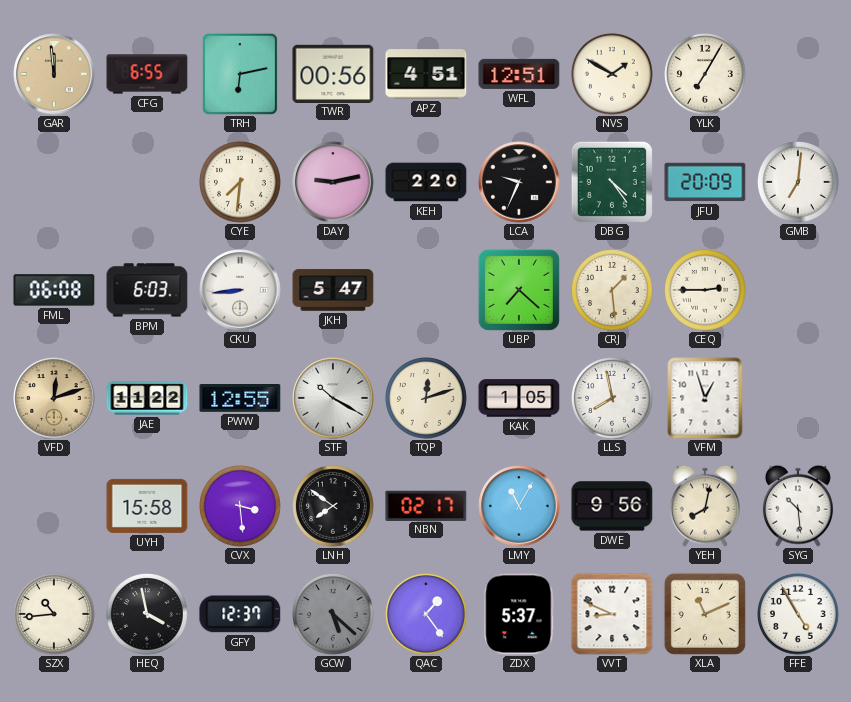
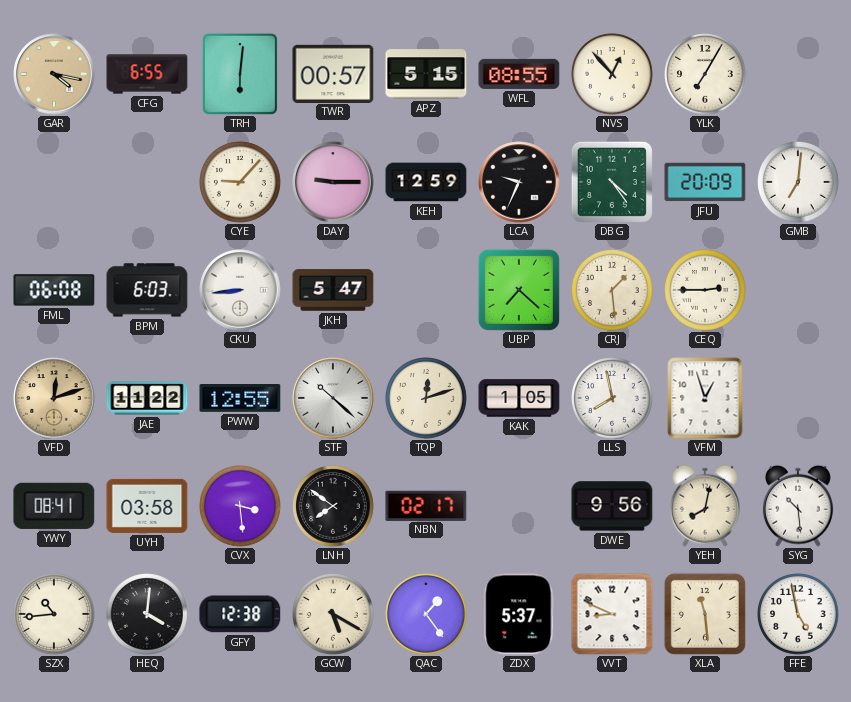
GAR: 11:59 -> 4:17
TRH: 6:13 -> 6:01
TWR: 00:56 -> 00:57
APZ: 4:51 -> 5:15
WFL: 12:51 -> 08:55
NVS: 1:50 -> 12:53
CYE: 7:31 -> 9:07
DAY: 9:13 -> 9:15
KEH: 2:20 -> 12:59
STF: 10:20 -> 10:22
YWY: none -> 08:41
UYH: 15:58 -> 03:58
LMY: 11:05 -> none
HEQ: 3:58 -> 4:01
GFY: 12:37 -> 12:38
GCW: 5:22 -> 5:20
GCW dial: grey -> cream
XLA: 11:11 -> 11:29
FFE: 4:55 -> 4:58
